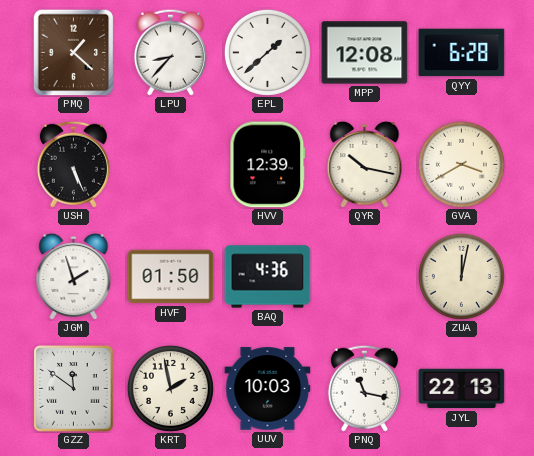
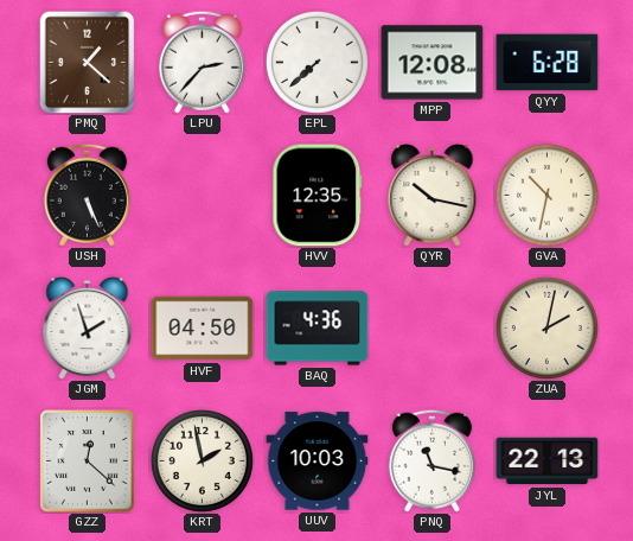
LPU: 8:37 -> 2:37
EPL: 1:38 -> 7:38
HVV: 12:39 -> 12:35
GVA: 3:40 -> 10:32
HVF: 01:50 -> 04:50
ZUA: 12:02 -> 2:02
GZZ: 11:51 -> 12:22
